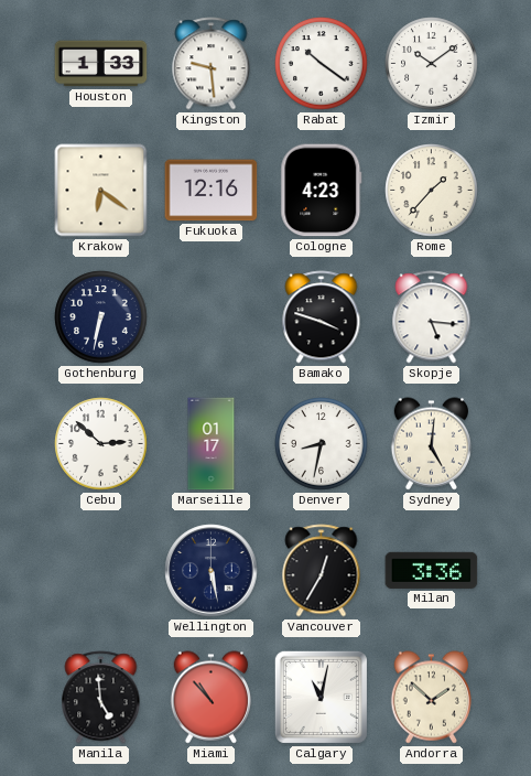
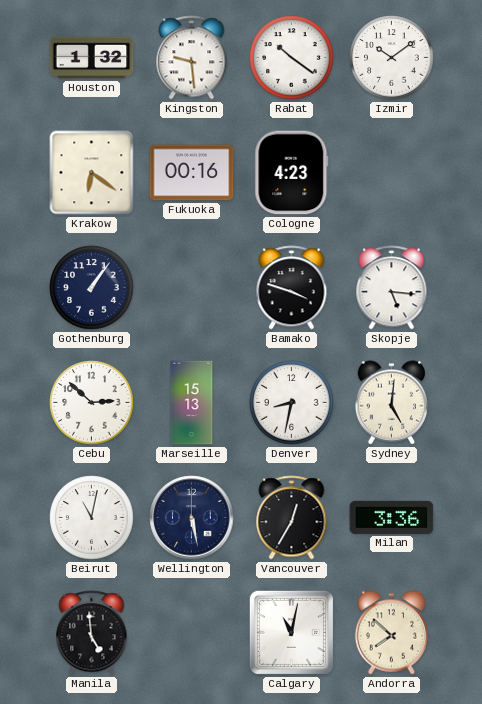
Houston: 1:33 -> 1:32
Fukuoka: 12:16 -> 00:16
Rome: 1:37 -> none
Gothenburg: 6:32 -> 1:06
Marseille: 01:17 -> 15:13
Beirut: none -> 11:02
Miami: 10:53 -> none
Andorra: 1:52 -> 7:52
